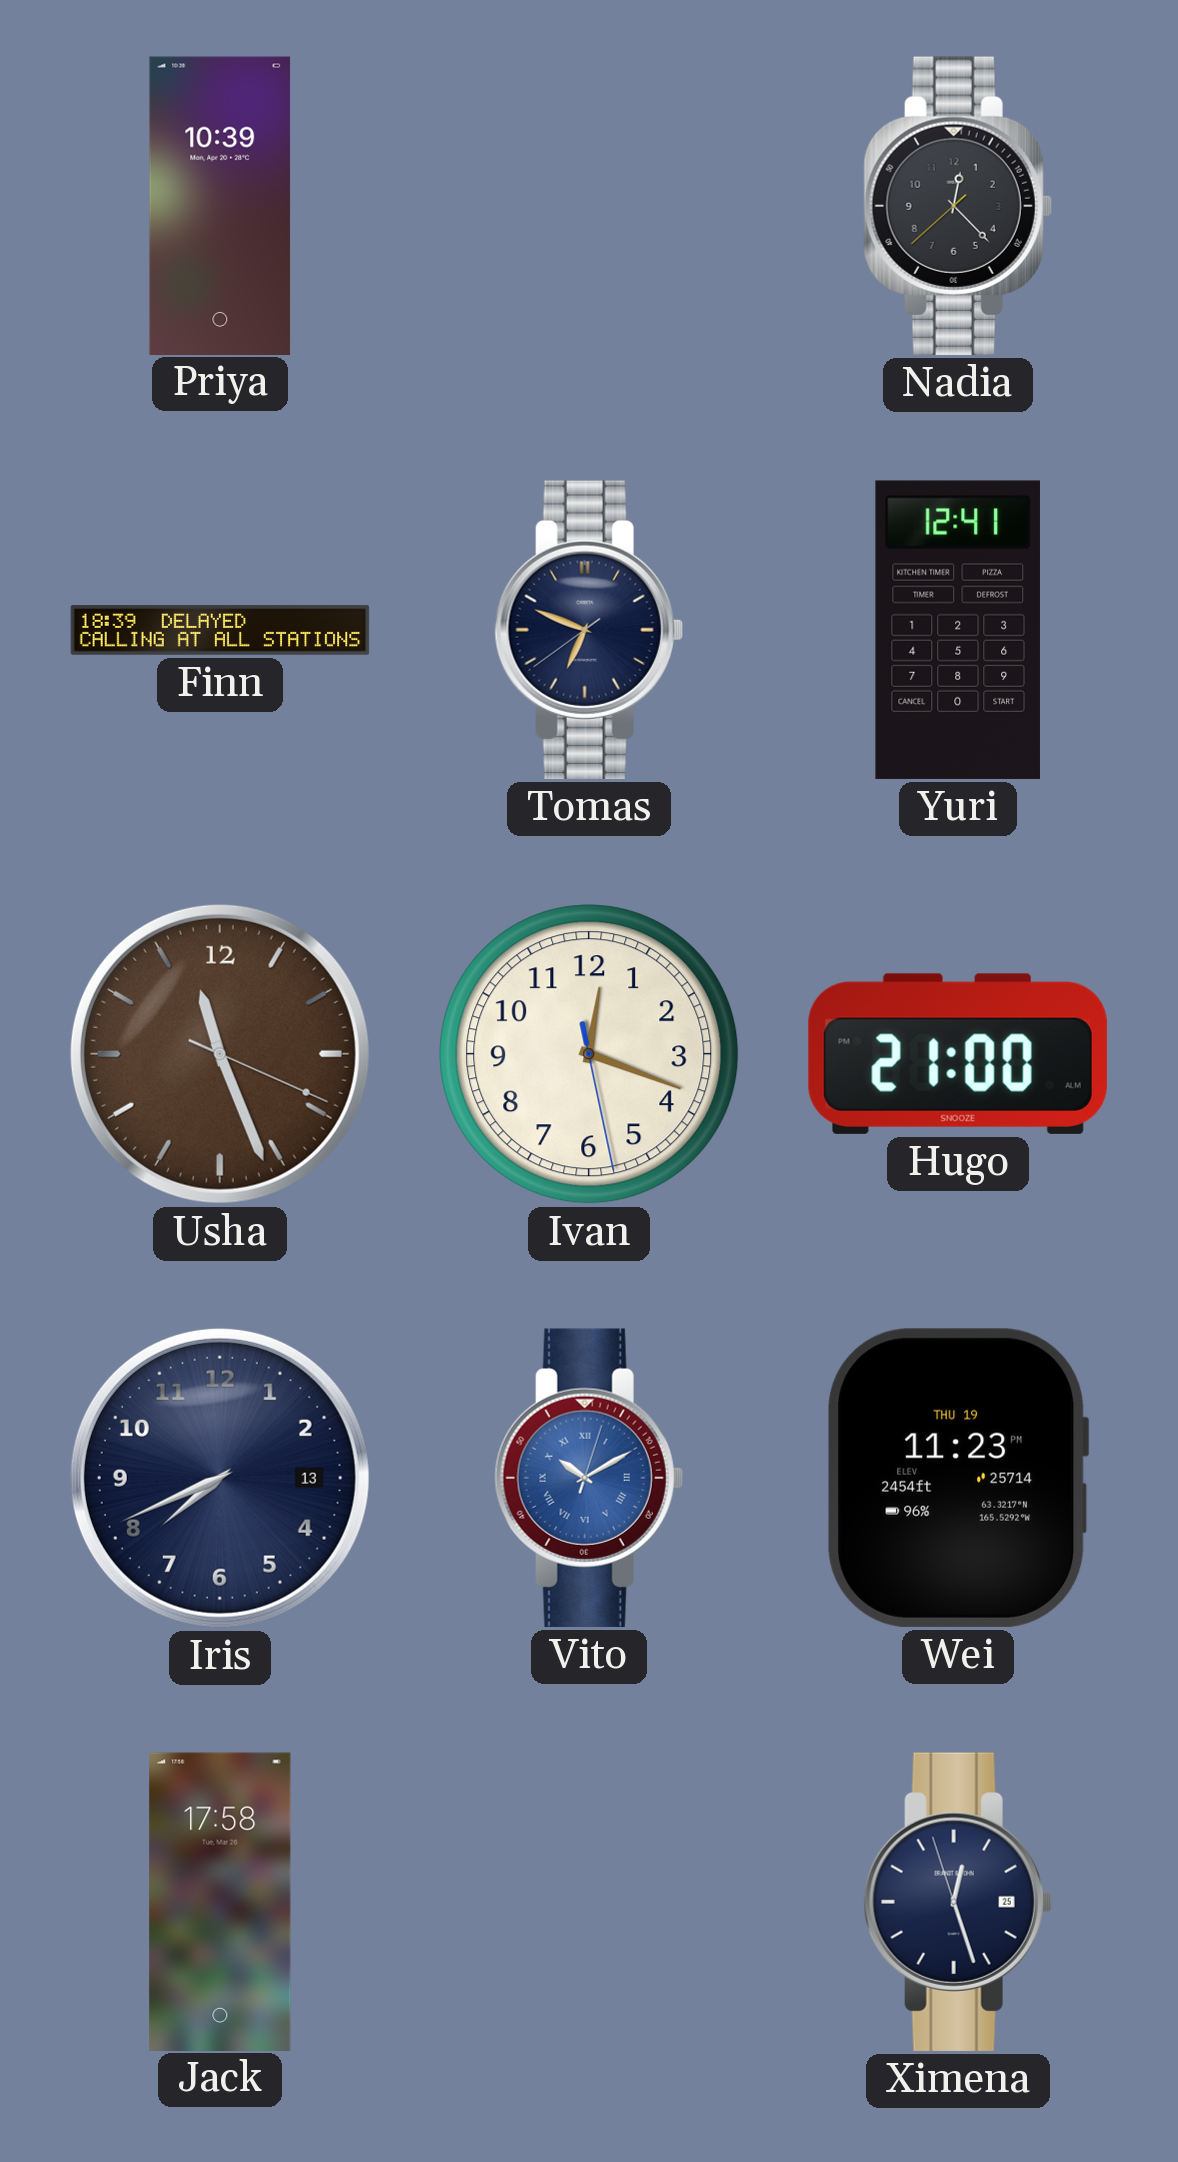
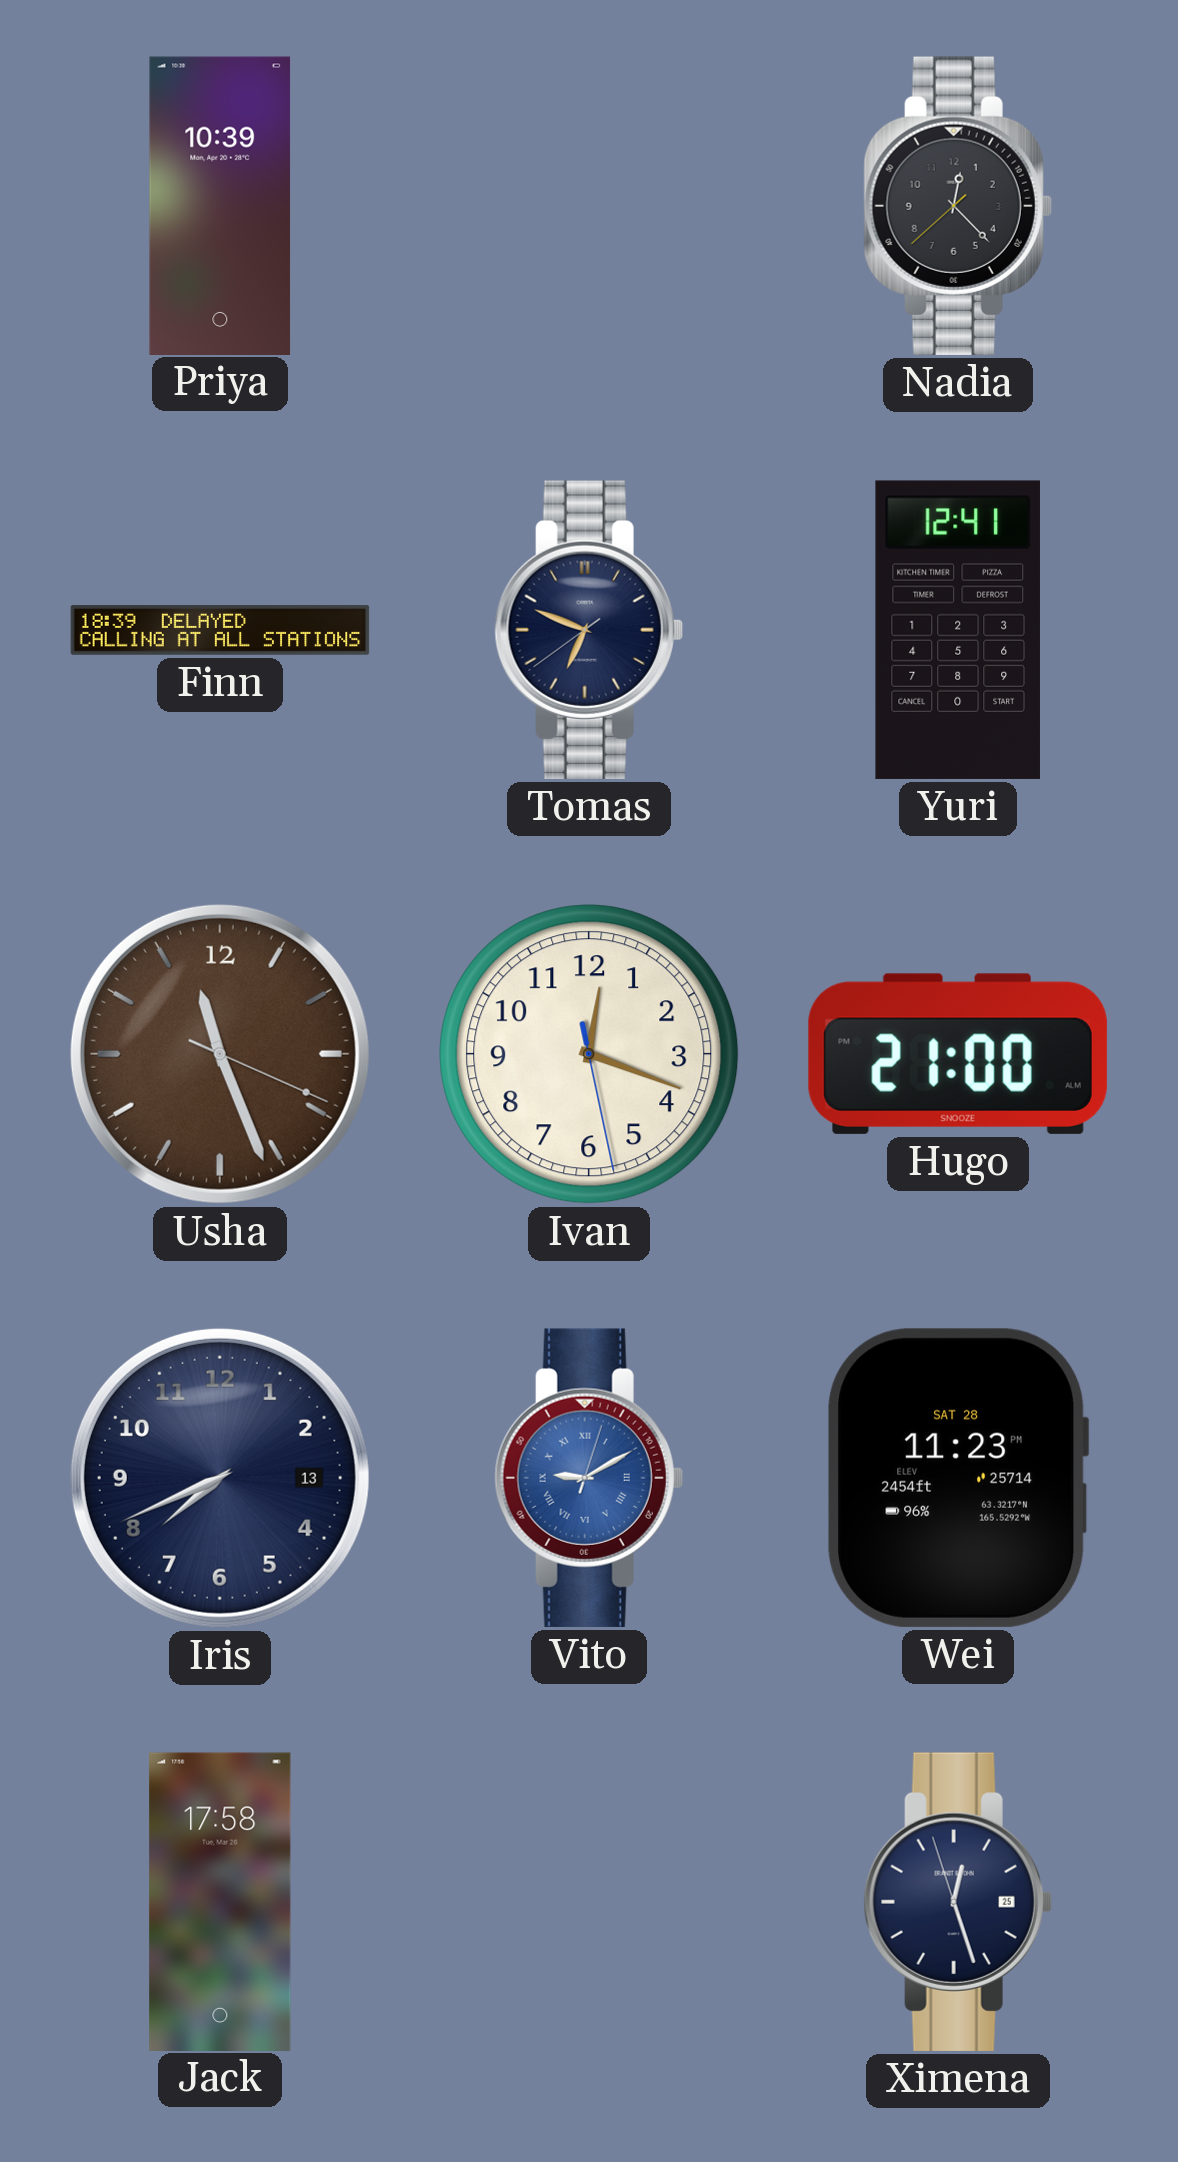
Vito: 10:10 -> 9:10
Wei date: THU 19 -> SAT 28
